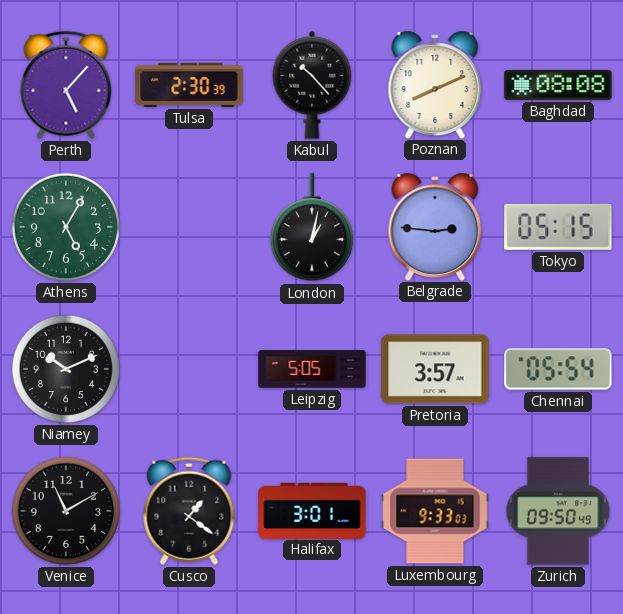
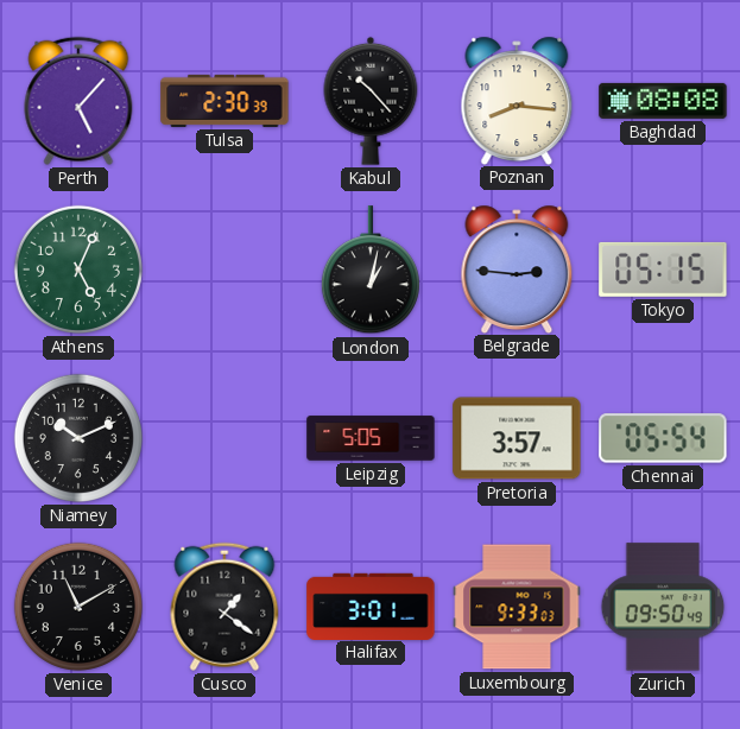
Poznan: 8:11 -> 8:16
Athens: 5:05 -> 5:04
